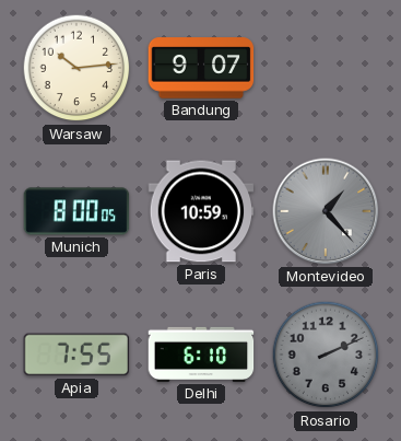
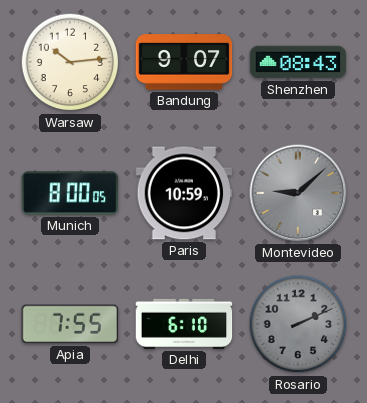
Shenzhen: none -> 08:43
Montevideo: 1:23 -> 9:08
